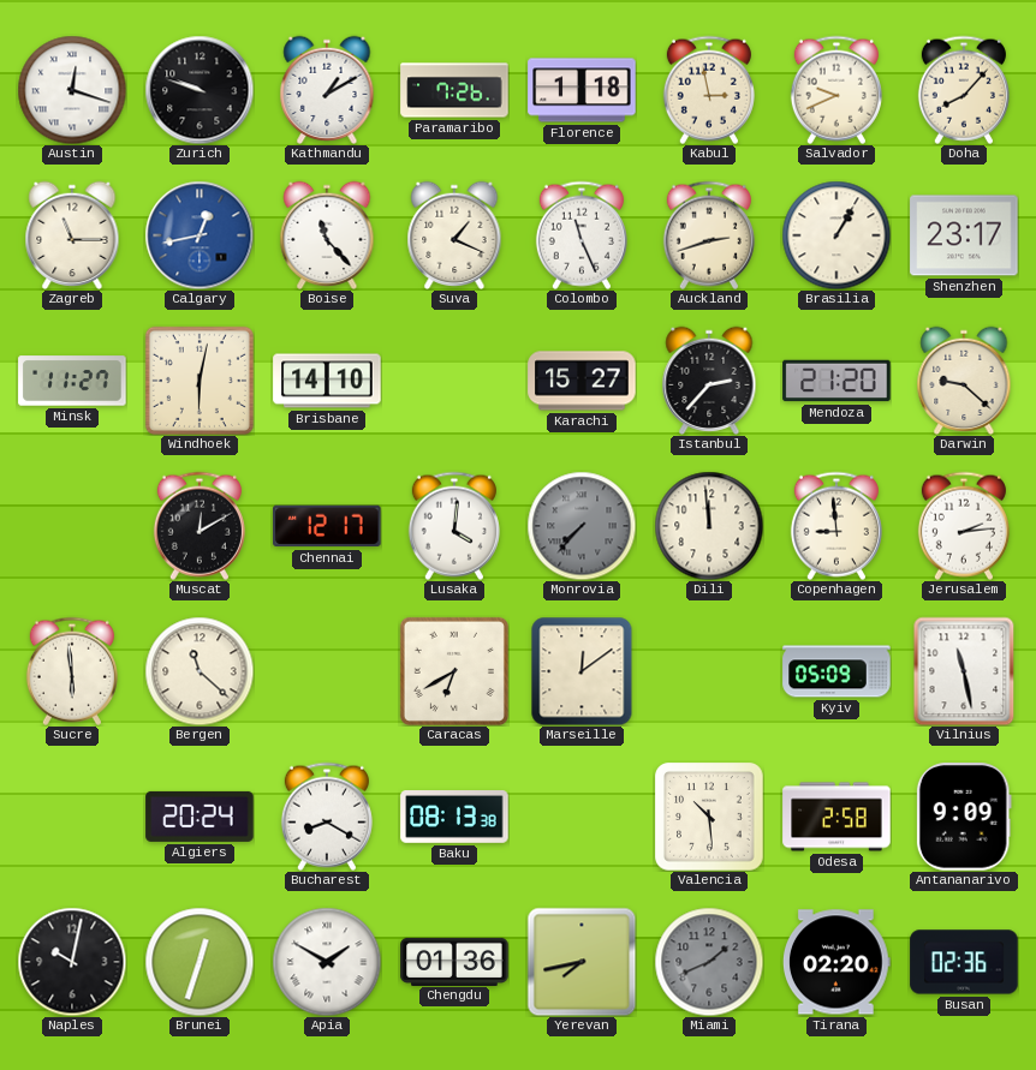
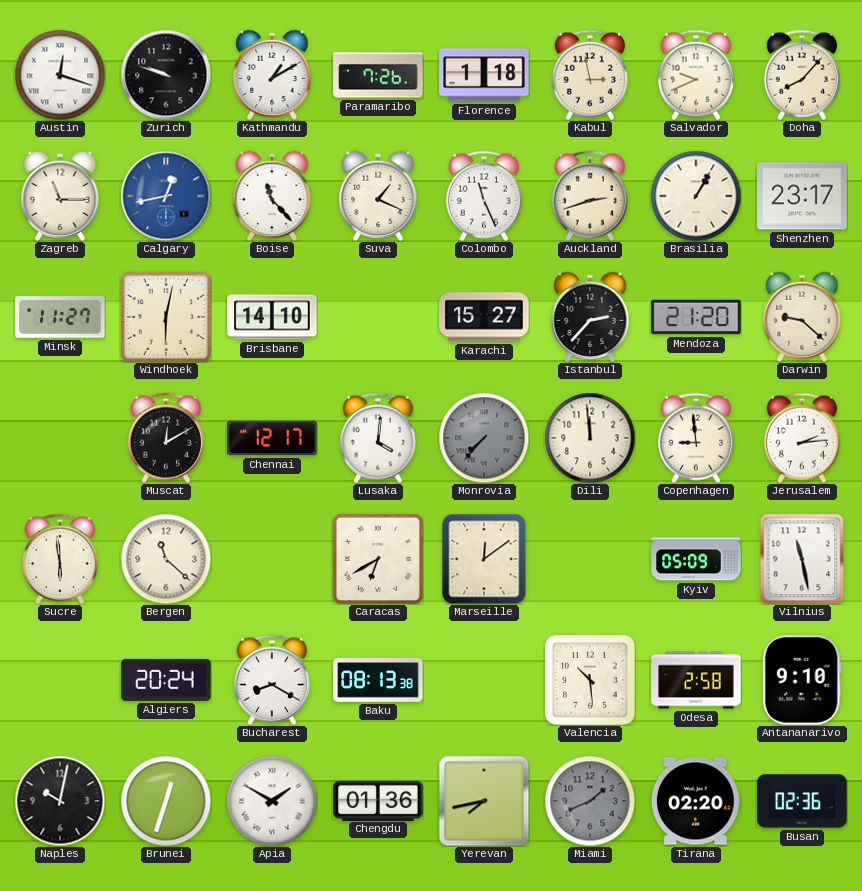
Antananarivo: 9:09 -> 9:10
